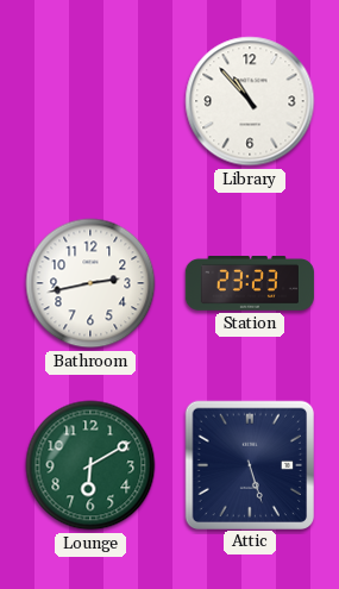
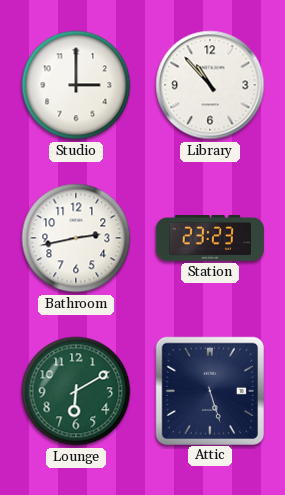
Studio: none -> 3:00
